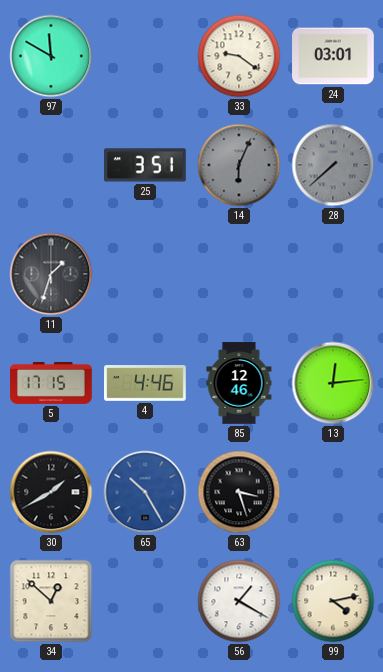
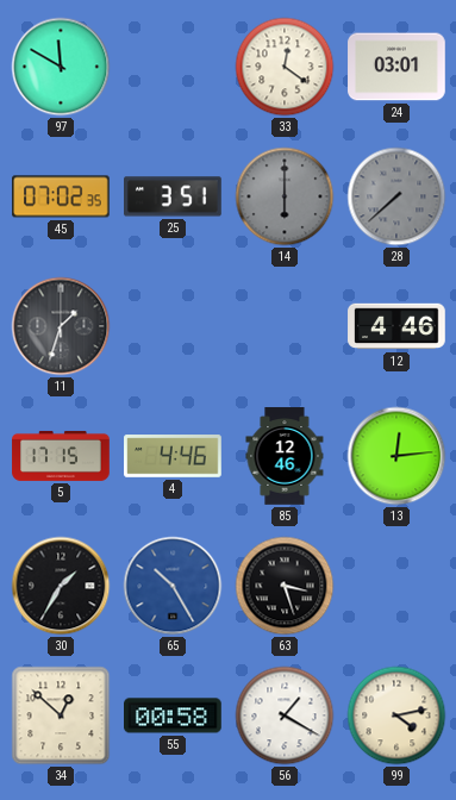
33: 9:21 -> 12:21
45: none -> 07:02
14: 6:04 -> 6:00
12: none -> 4:46
30: 1:40 -> 1:35
55: none -> 00:58
